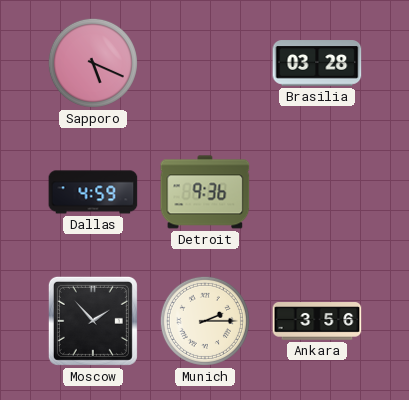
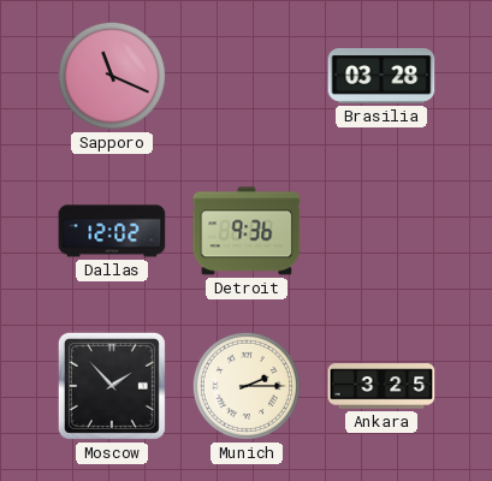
Sapporo: 5:19 -> 11:19
Dallas: 4:59 -> 12:02
Ankara: 3:56 -> 3:25
